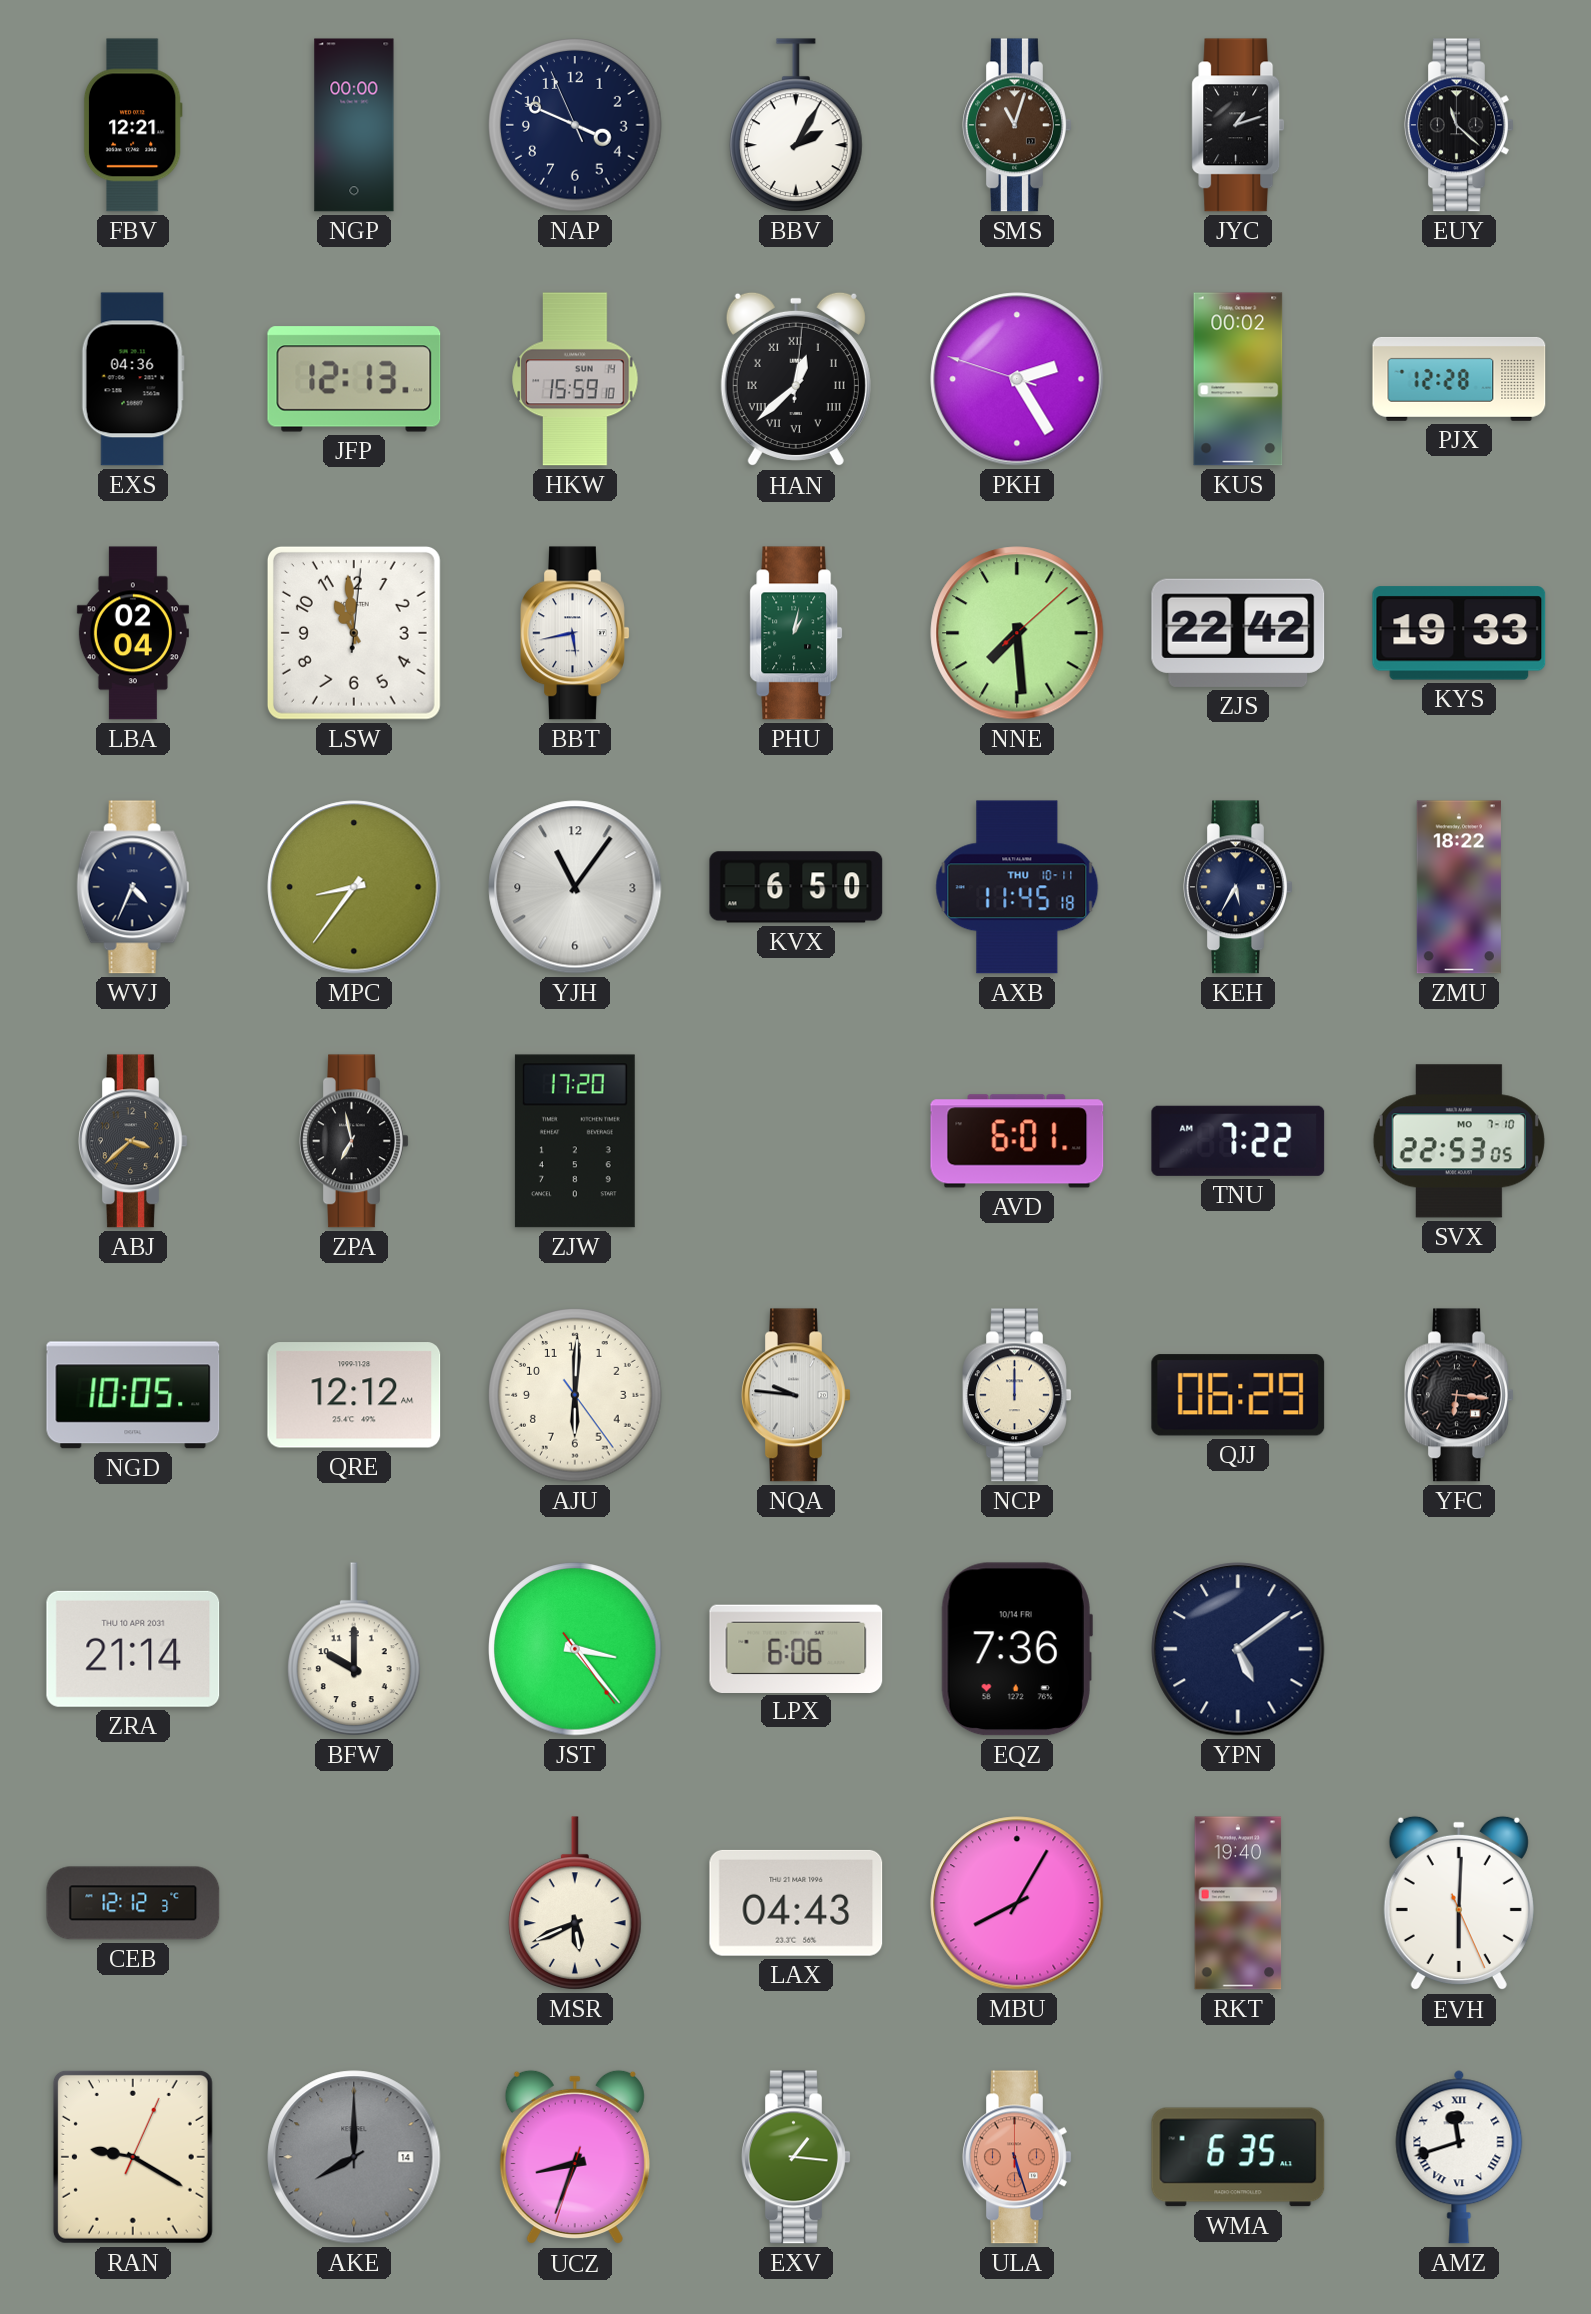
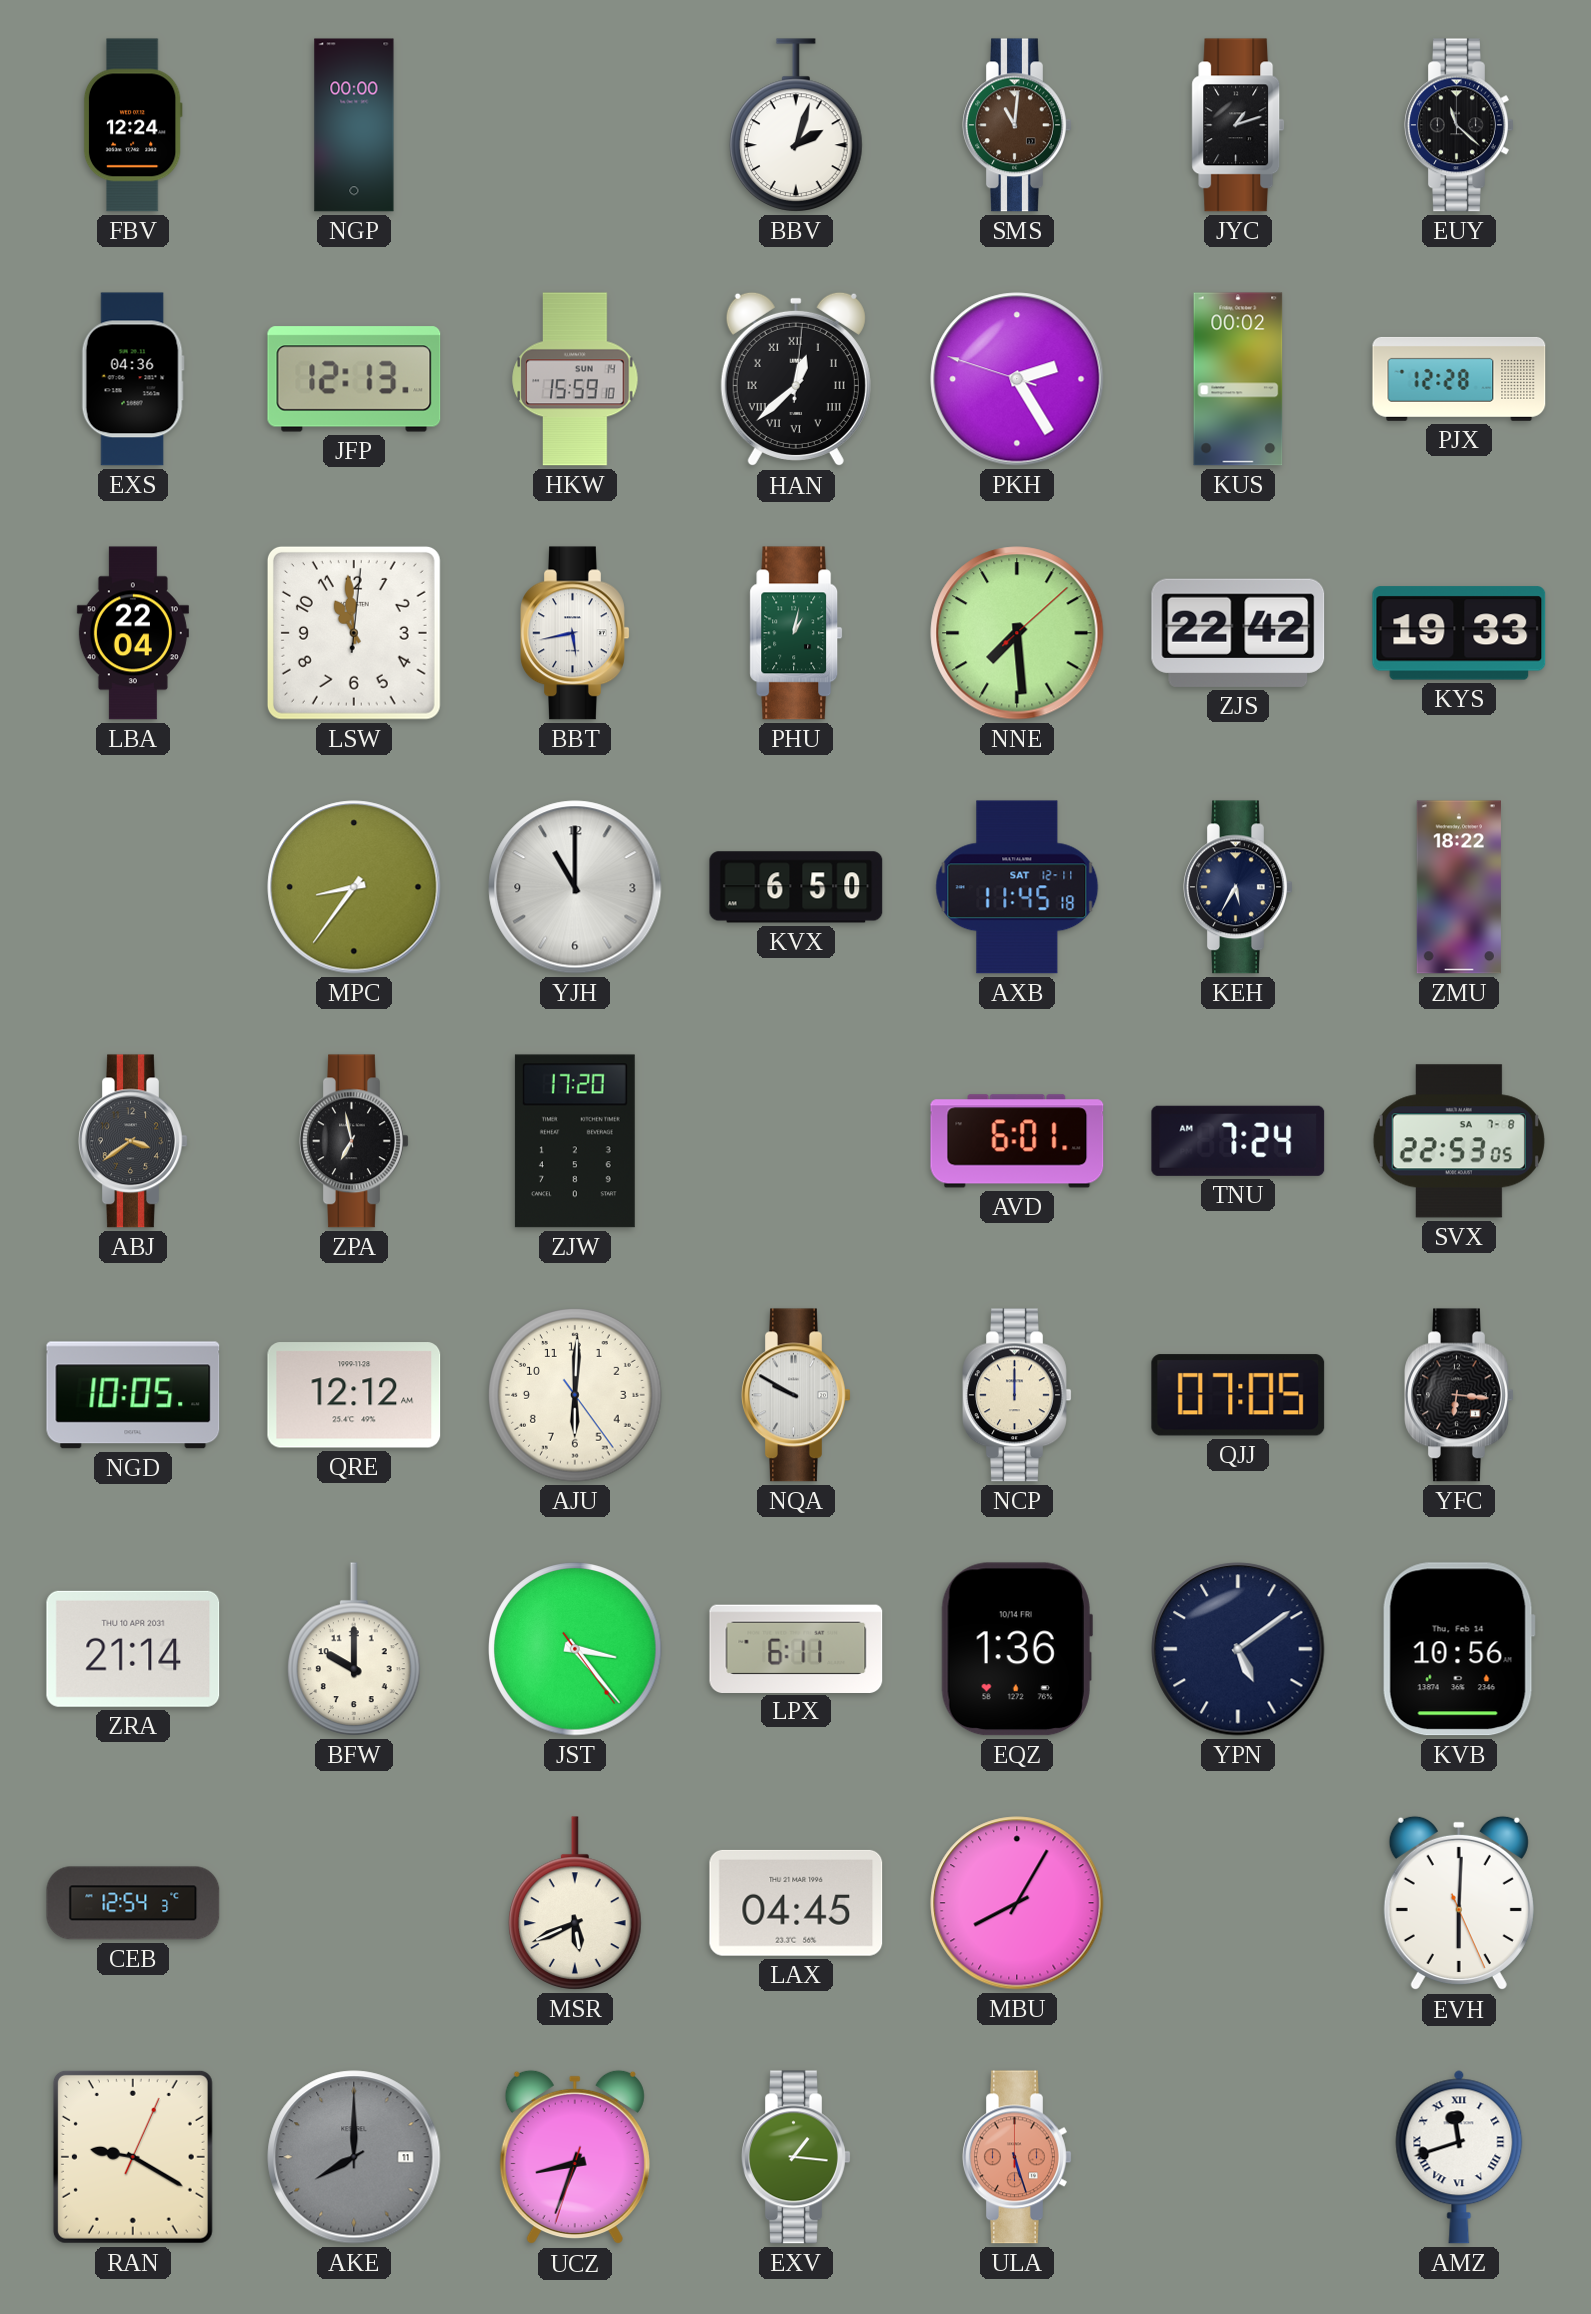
FBV: 12:21 -> 12:24
NAP: 3:48 -> none
BBV: 2:05 -> 2:03
SMS: 11:03 -> 11:01
LBA: 02:04 -> 22:04
WVJ: 4:34 -> none
YJH: 11:06 -> 11:00
AXB date: THU 10-11 -> SAT 12-11
ABJ: 3:38 -> 3:39
TNU: 7:22 -> 7:24
SVX date: MO 7-10 -> SA 7-8
NQA: 9:46 -> 9:50
QJJ: 06:29 -> 07:05
LPX: 6:06 -> 6:11
EQZ: 7:36 -> 1:36
KVB: none -> 10:56
CEB: 12:12 -> 12:54
LAX: 04:43 -> 04:45
RKT: 19:40 -> none
AKE date: 14 -> 11
WMA: 6:35 -> none
